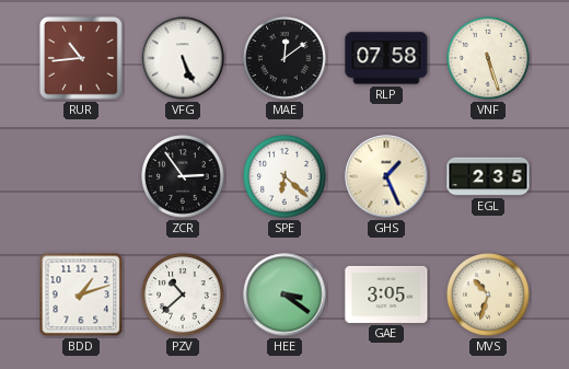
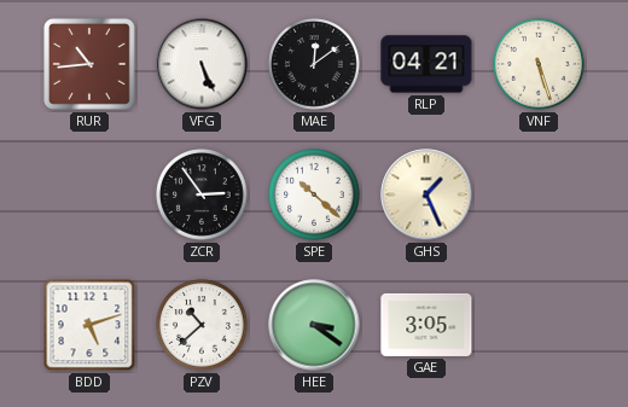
RLP: 07:58 -> 04:21
SPE: 6:22 -> 10:22
EGL: 2:35 -> none
BDD: 1:12 -> 5:12
MVS: 10:33 -> none
